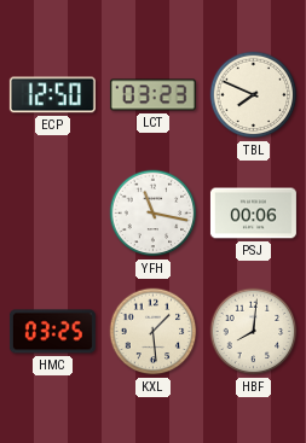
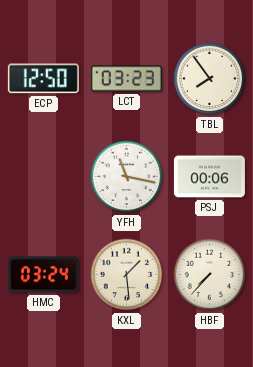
TBL: 7:49 -> 7:54
HMC: 03:25 -> 03:24
HBF: 8:01 -> 7:37
